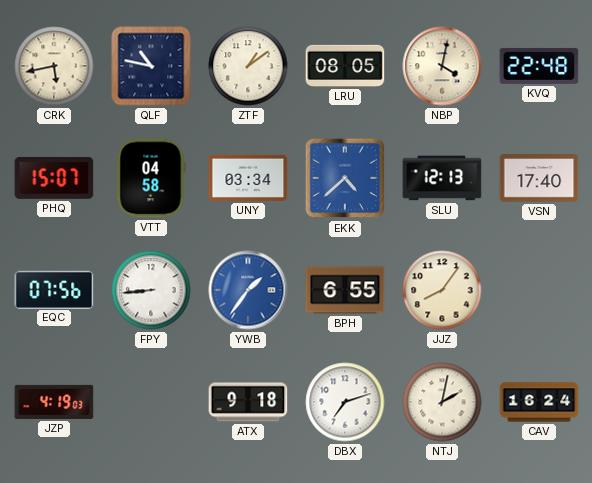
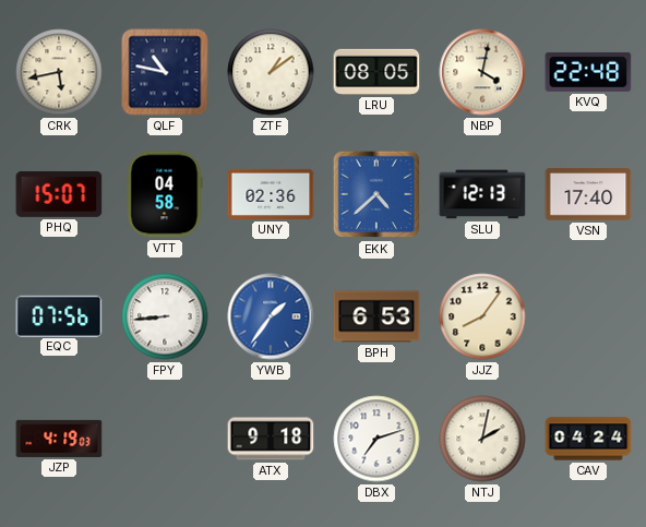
UNY: 03:34 -> 02:36
BPH: 6:55 -> 6:53
CAV: 16:24 -> 04:24
